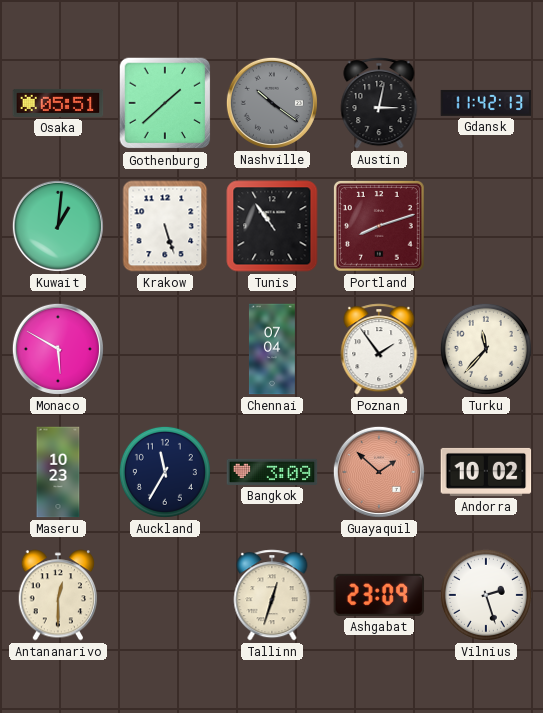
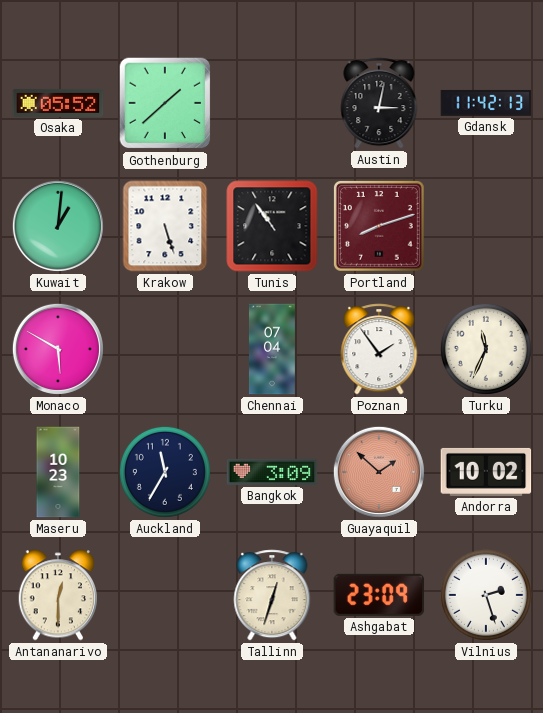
Osaka: 05:51 -> 05:52
Nashville: 10:21 -> none
Turku: 11:37 -> 11:34
